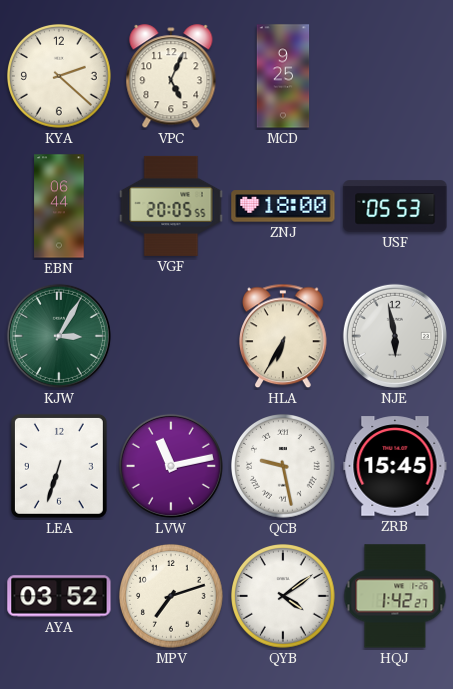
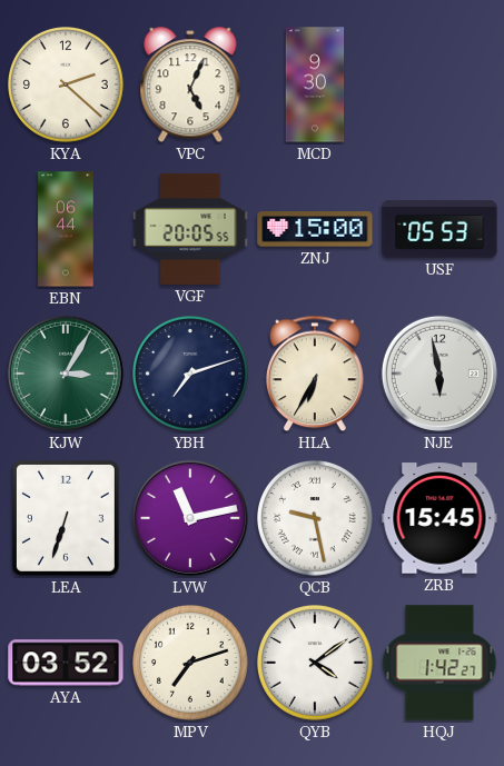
MCD: 9:25 -> 9:30
ZNJ: 18:00 -> 15:00
YBH: none -> 7:12
